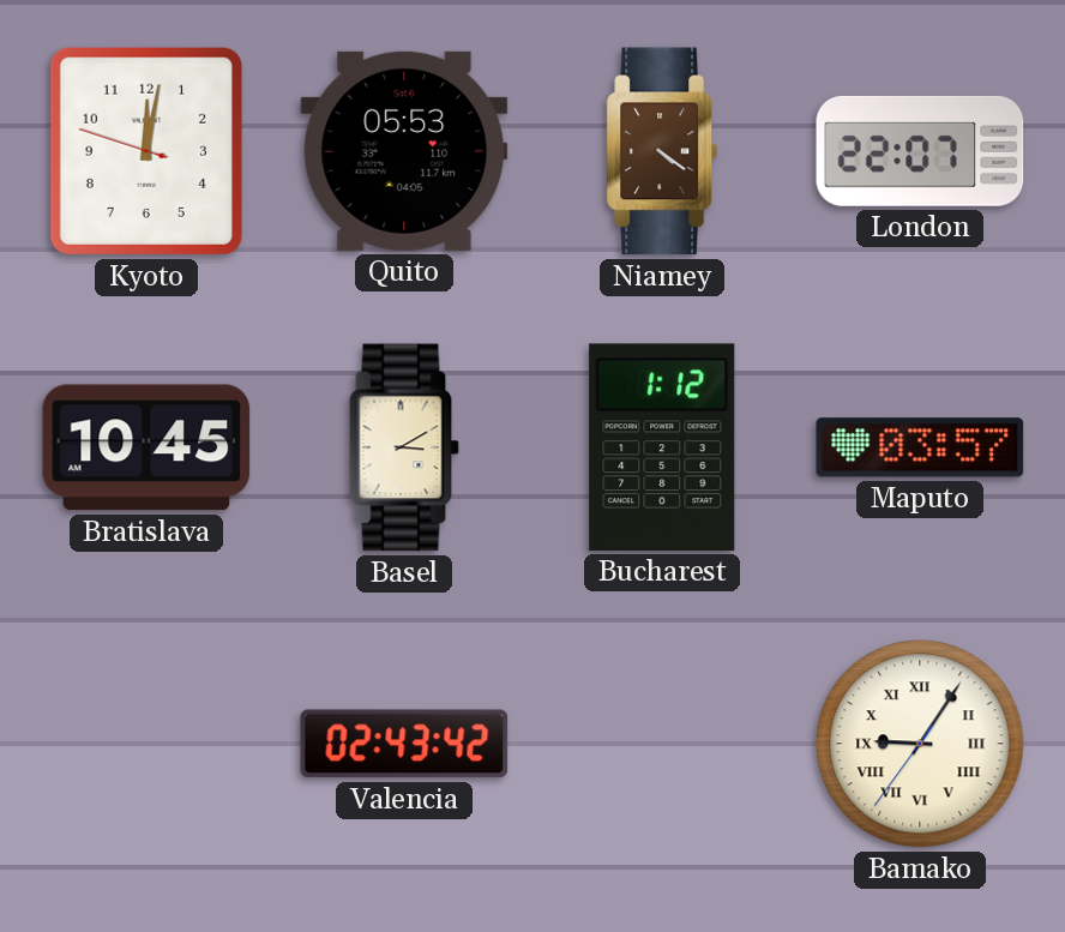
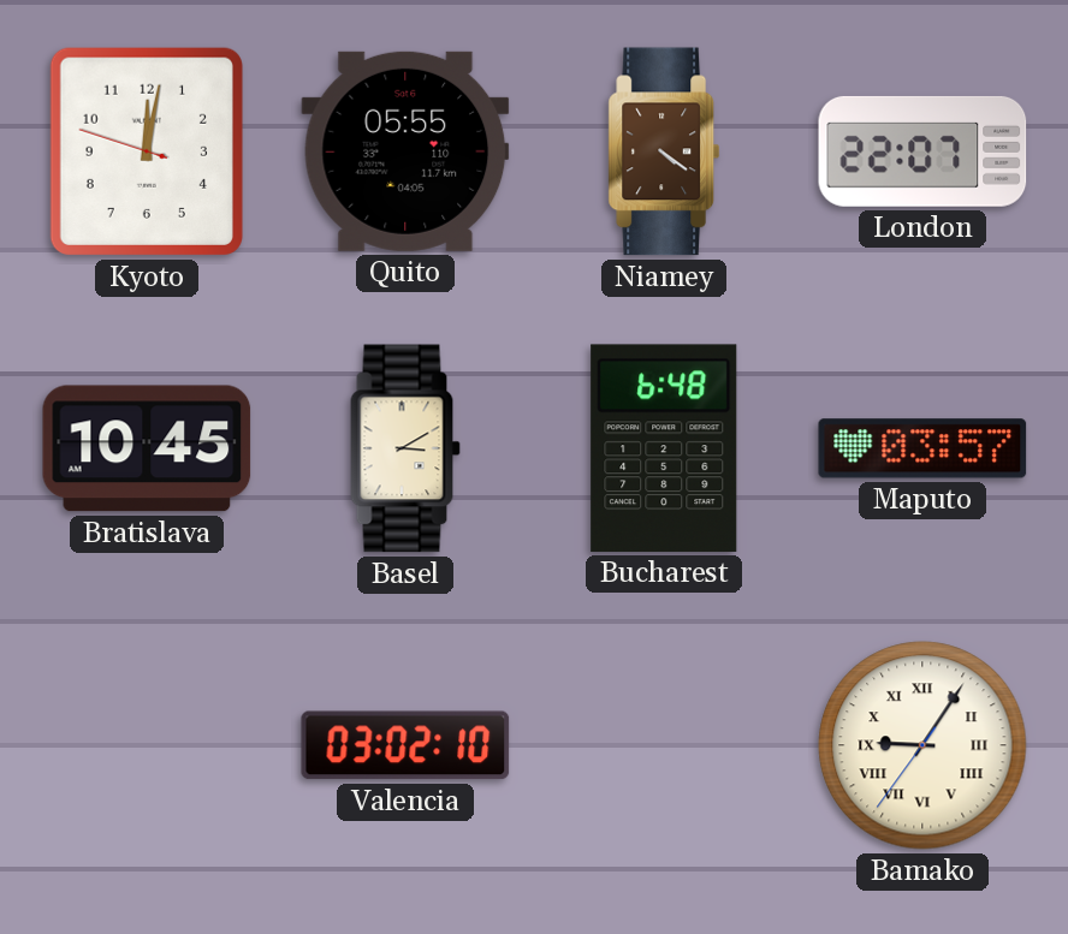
Quito: 05:53 -> 05:55
Bucharest: 1:12 -> 6:48
Valencia: 02:43 -> 03:02
